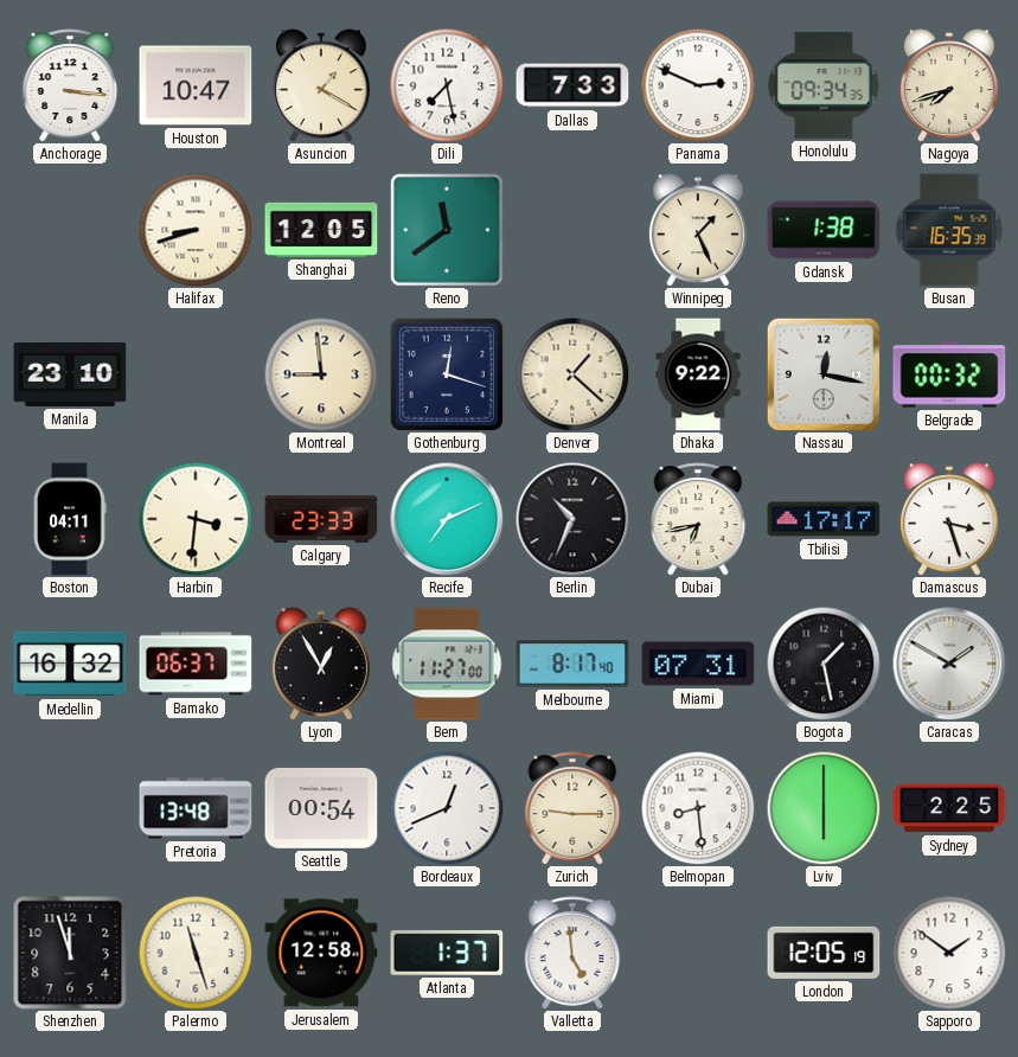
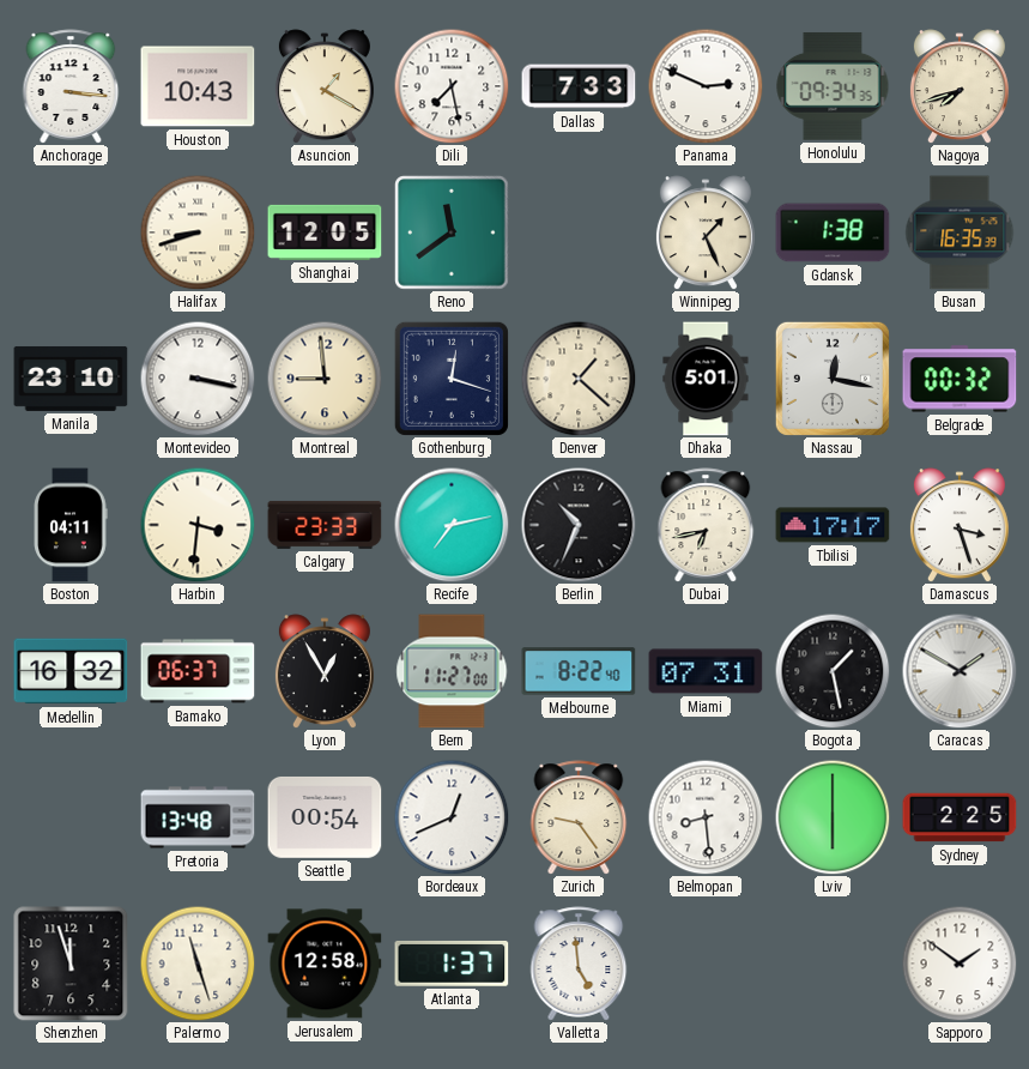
Houston: 10:47 -> 10:43
Montevideo: none -> 3:17
Dhaka: 9:22 -> 5:01
Recife: 7:11 -> 7:13
Melbourne: 8:17 -> 8:22
Zurich: 9:15 -> 9:24
London: 12:05 -> none
